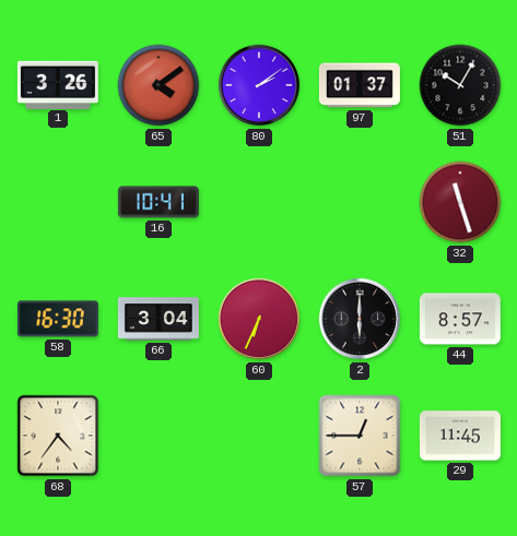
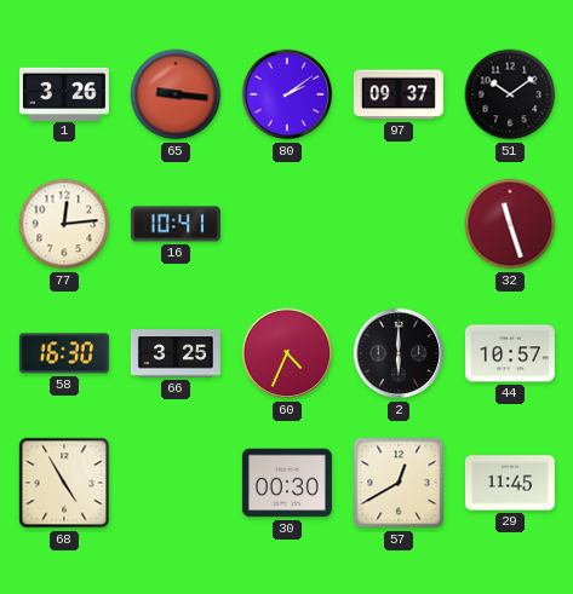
65: 4:09 -> 9:16
97: 01:37 -> 09:37
51: 10:05 -> 10:09
77: none -> 12:14
66: 3:04 -> 3:25
60: 6:34 -> 4:34
44: 8:57 -> 10:57
68: 4:36 -> 4:55
30: none -> 00:30
57: 12:45 -> 12:40
